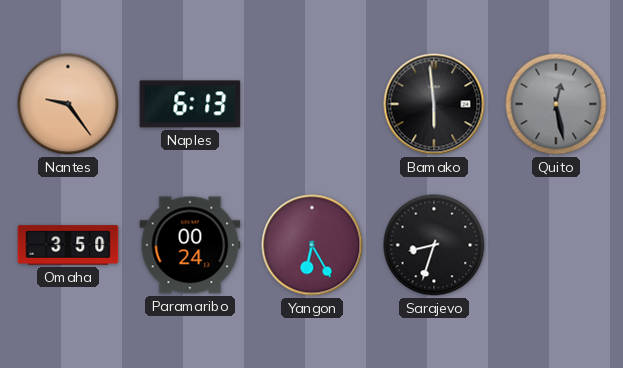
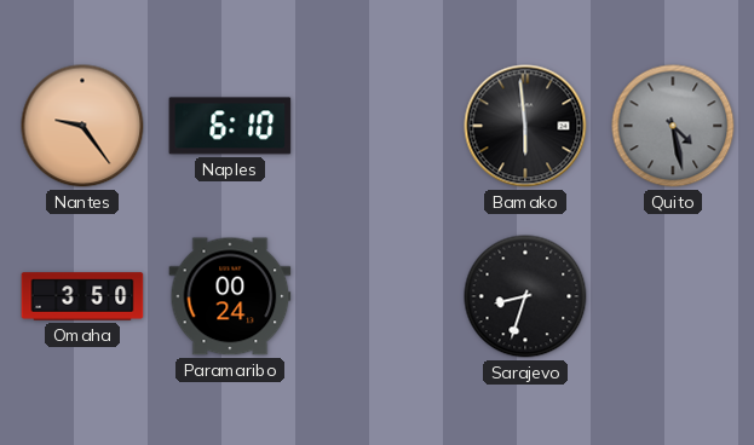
Naples: 6:13 -> 6:10
Quito: 12:28 -> 4:28
Yangon: 6:25 -> none
